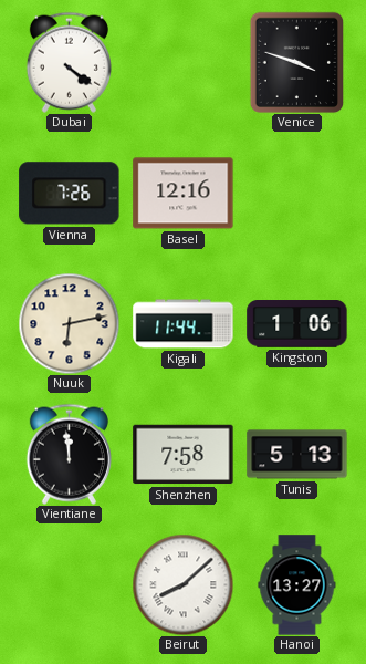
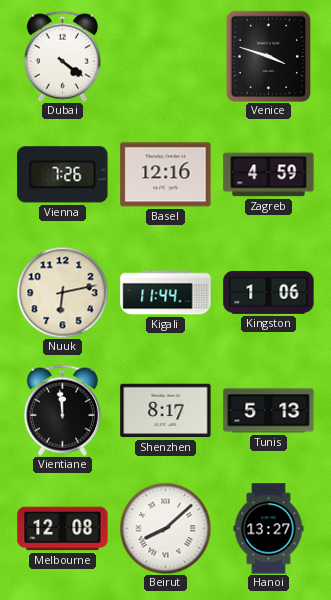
Zagreb: none -> 4:59
Shenzhen: 7:58 -> 8:17
Melbourne: none -> 12:08
